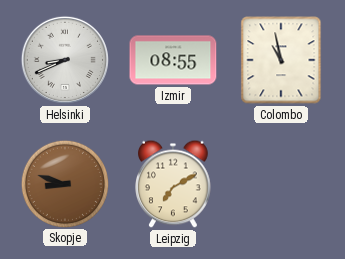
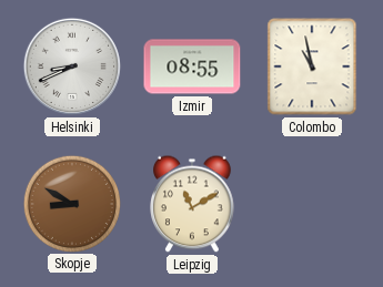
Skopje: 8:48 -> 8:50
Leipzig: 7:10 -> 11:10
